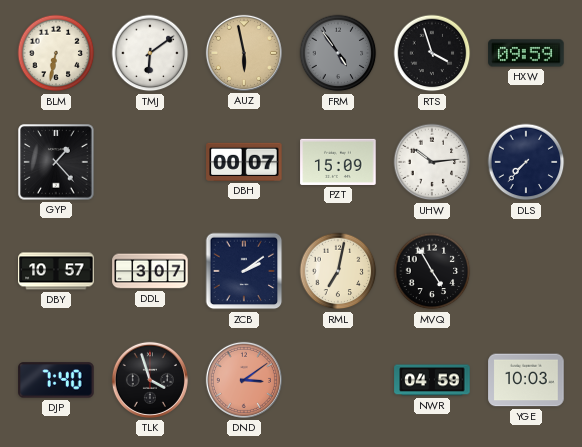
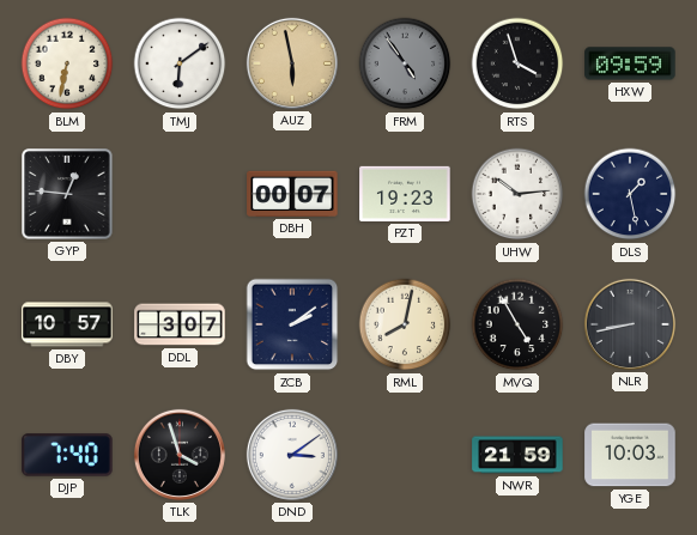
GYP: 1:23 -> 12:46
PZT: 15:09 -> 19:23
DLS: 7:37 -> 1:28
RML: 7:02 -> 8:02
NLR: none -> 8:43
DND dial: salmon -> white
NWR: 04:59 -> 21:59
